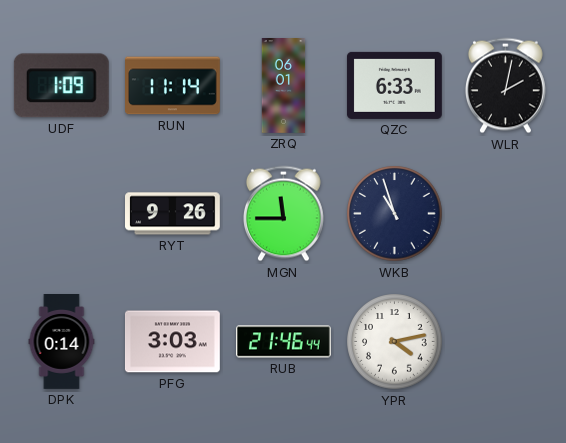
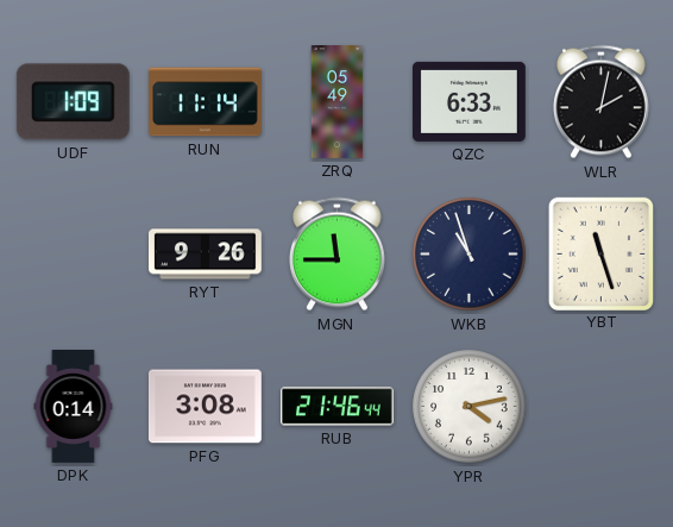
ZRQ: 06:01 -> 05:49
YBT: none -> 11:27
PFG: 3:03 -> 3:08
